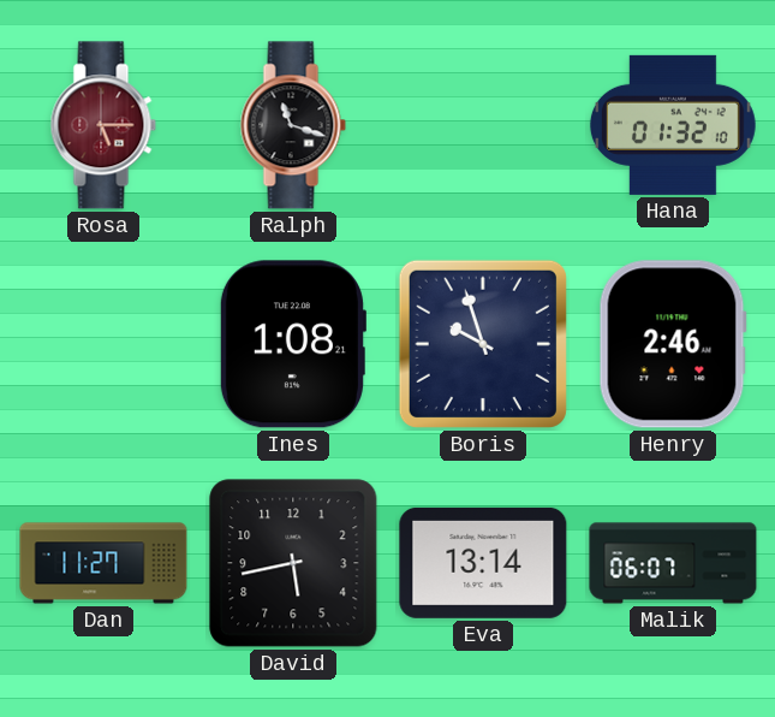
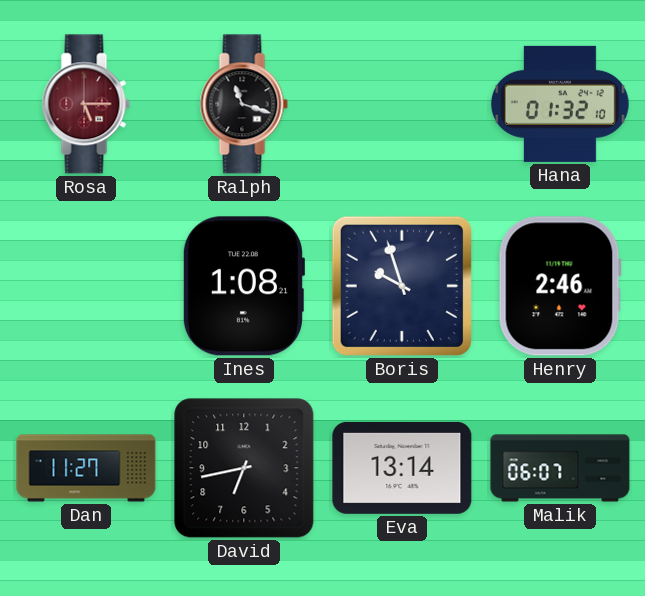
David: 5:43 -> 6:43
